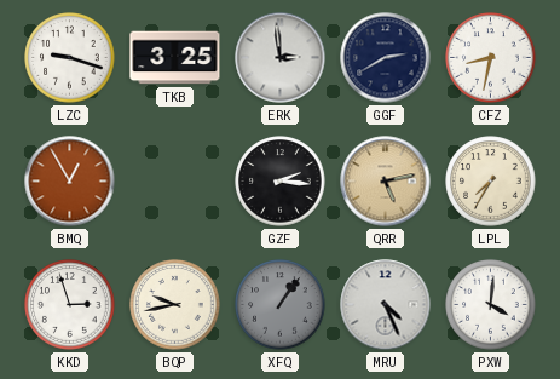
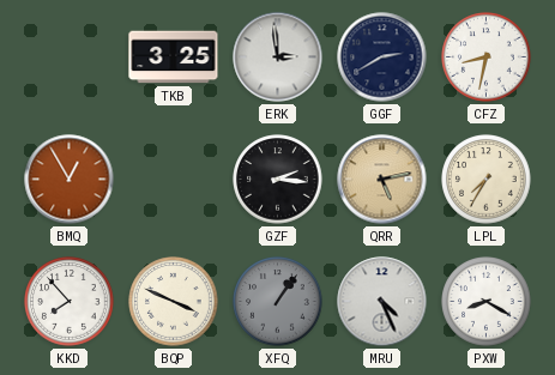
LZC: 9:18 -> none
KKD: 2:57 -> 7:53
BQP: 9:43 -> 3:49
PXW: 4:01 -> 8:20
